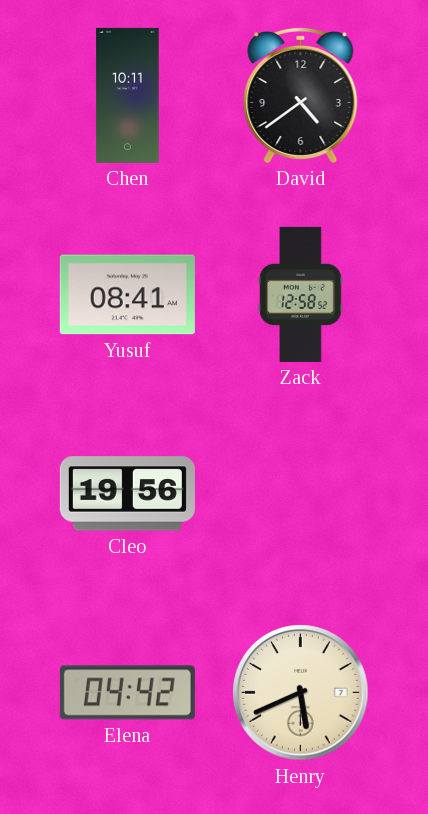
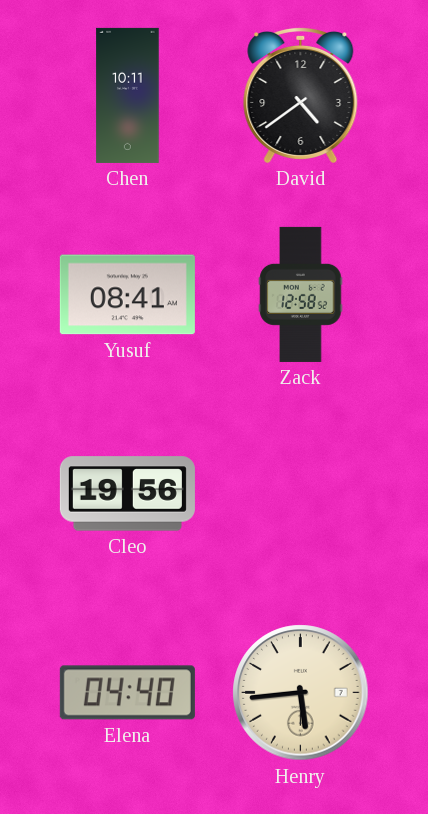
Elena: 04:42 -> 04:40
Henry: 5:41 -> 5:44
